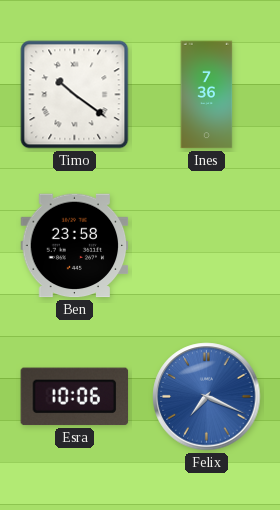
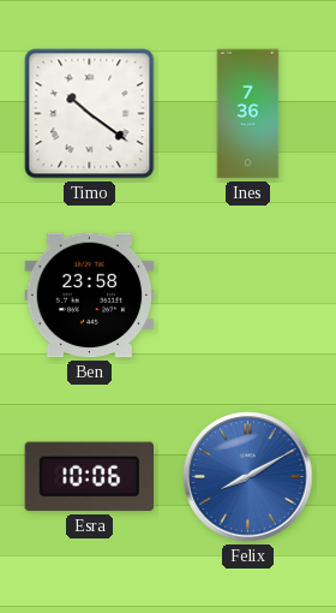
Felix: 7:19 -> 8:10
